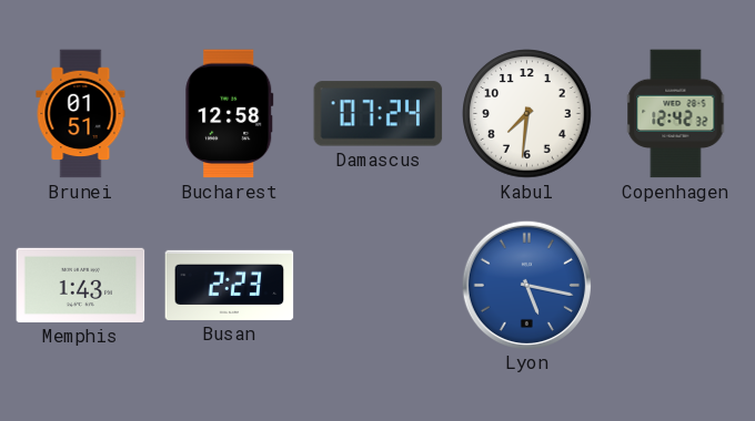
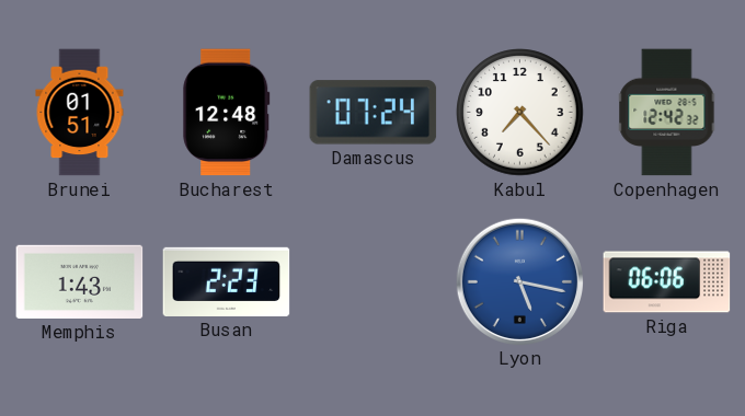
Bucharest: 12:58 -> 12:48
Kabul: 7:31 -> 7:23
Riga: none -> 06:06
